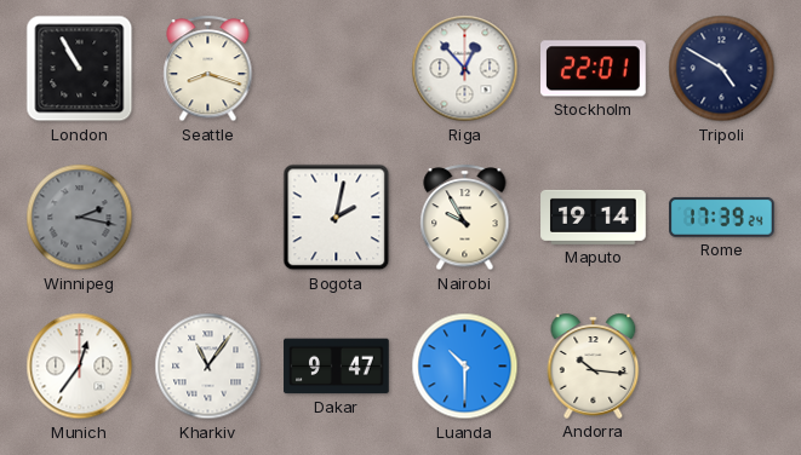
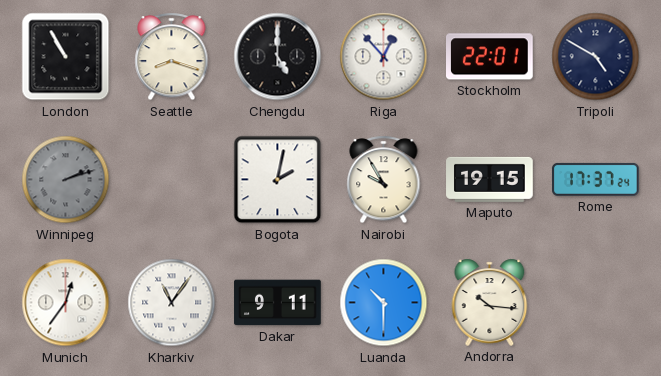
Chengdu: none -> 5:00
Winnipeg: 2:17 -> 2:12
Maputo: 19:14 -> 19:15
Rome: 17:39 -> 17:37
Dakar: 9:47 -> 9:11
